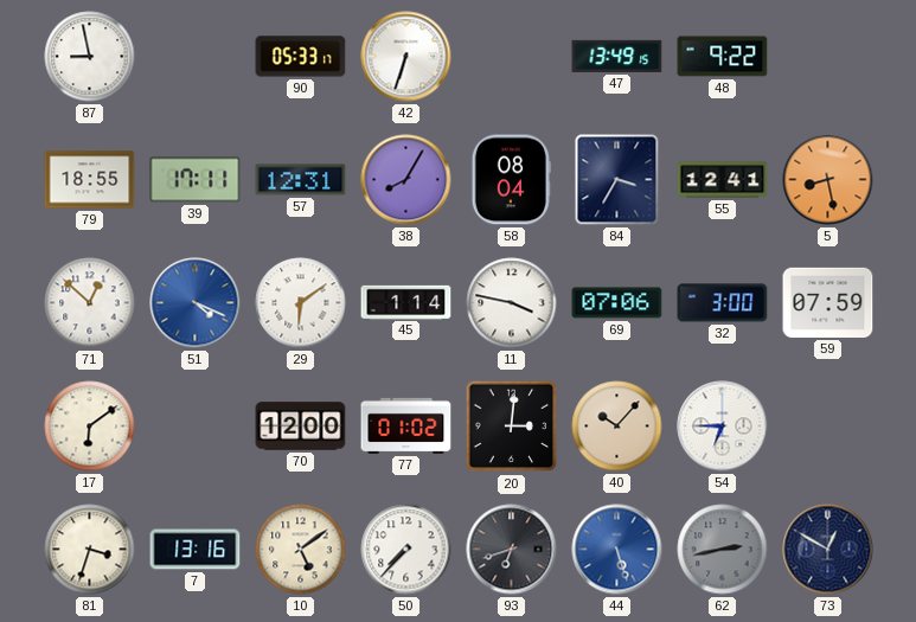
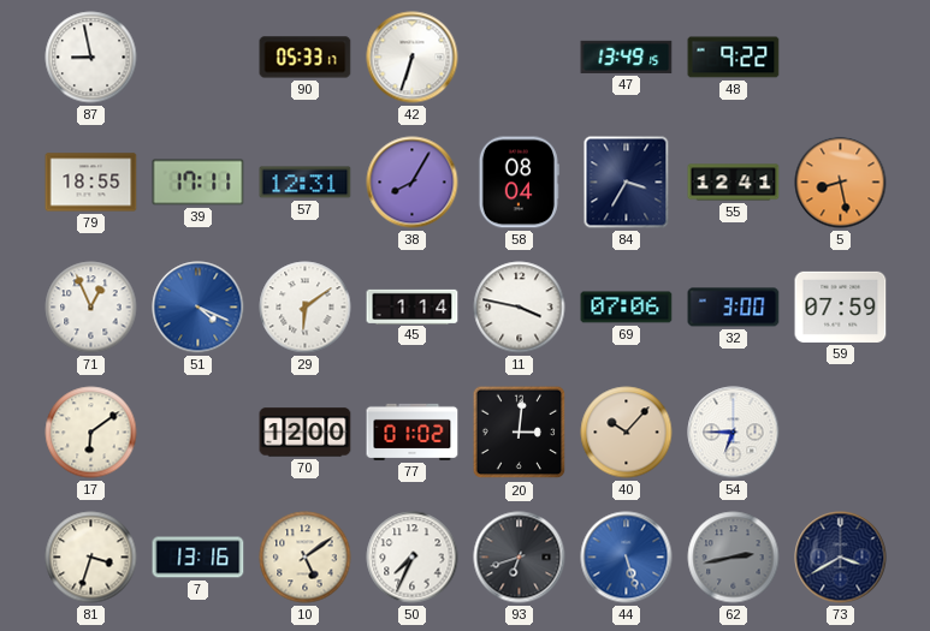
71: 12:52 -> 12:56
50: 7:37 -> 7:34
73: 12:50 -> 3:40
